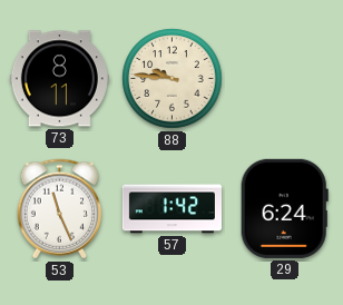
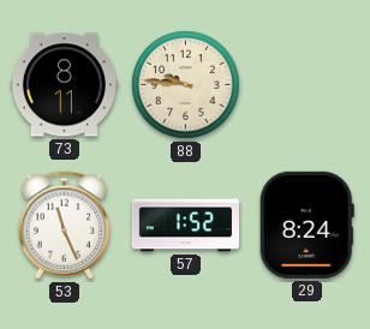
57: 1:42 -> 1:52
29: 6:24 -> 8:24
